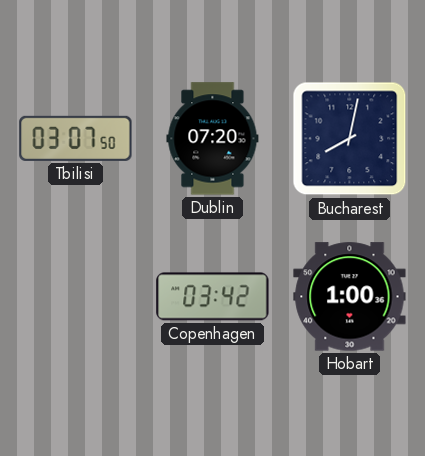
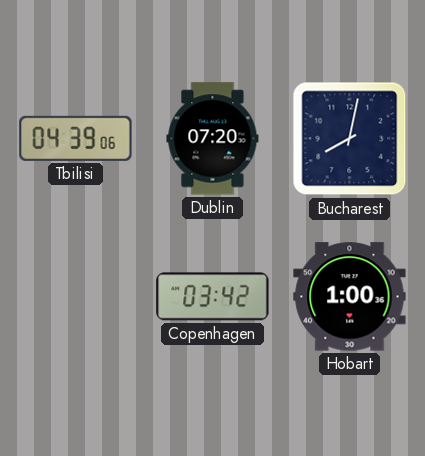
Tbilisi: 03:07 -> 04:39
